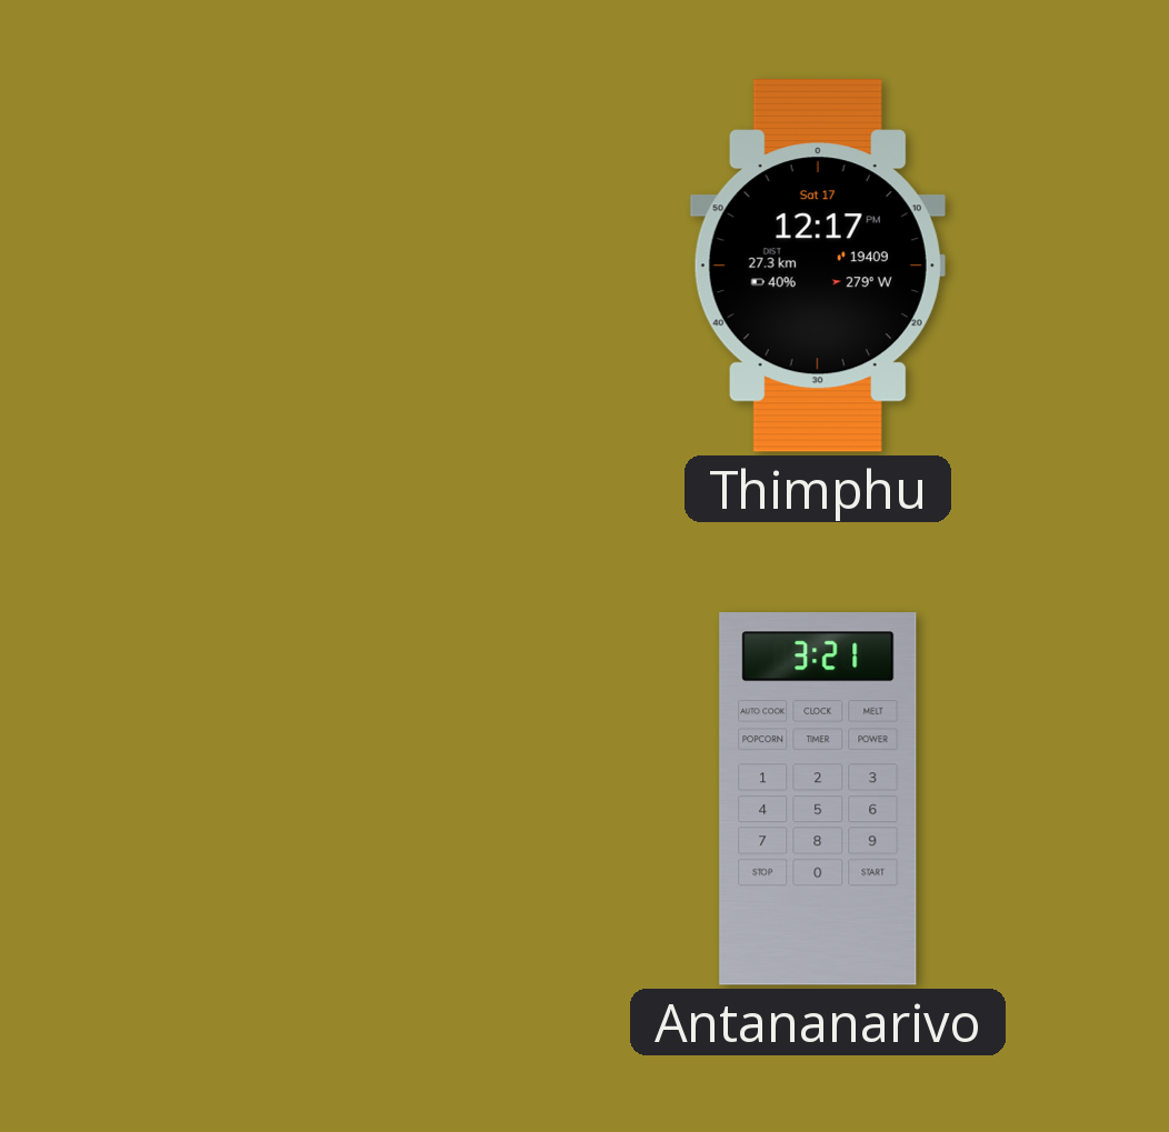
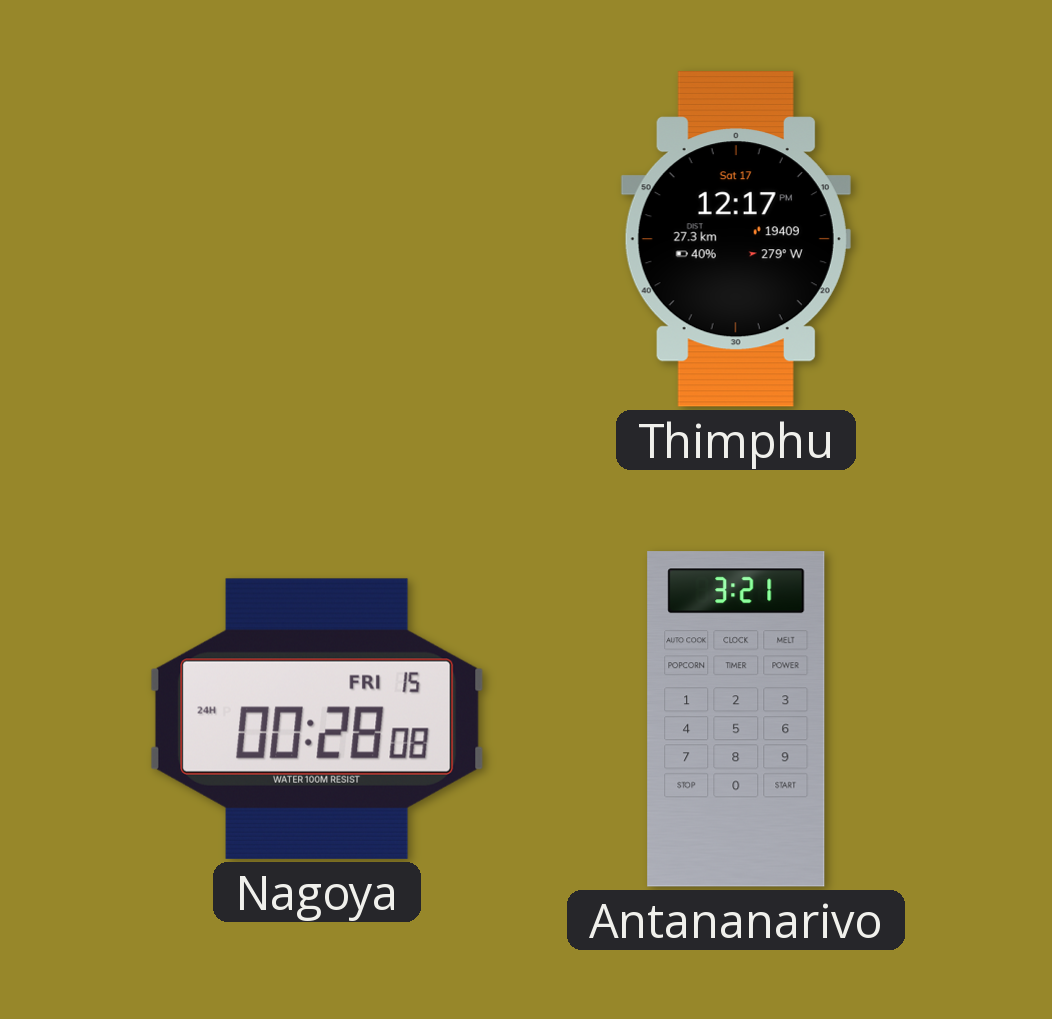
Nagoya: none -> 00:28
